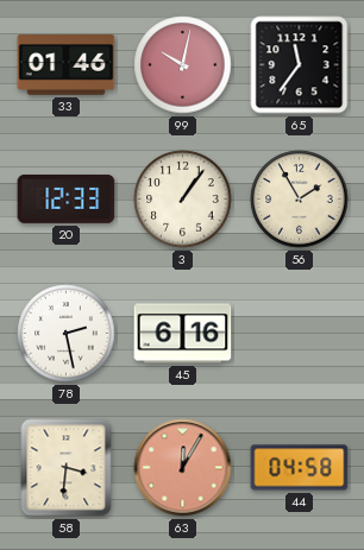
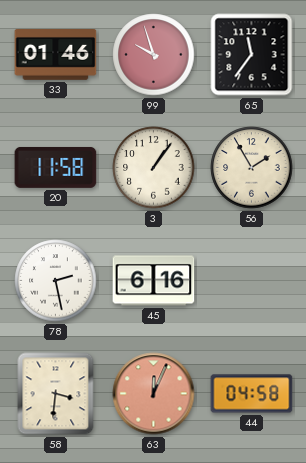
99: 10:02 -> 9:57
20: 12:33 -> 11:58
63: 12:05 -> 12:04
